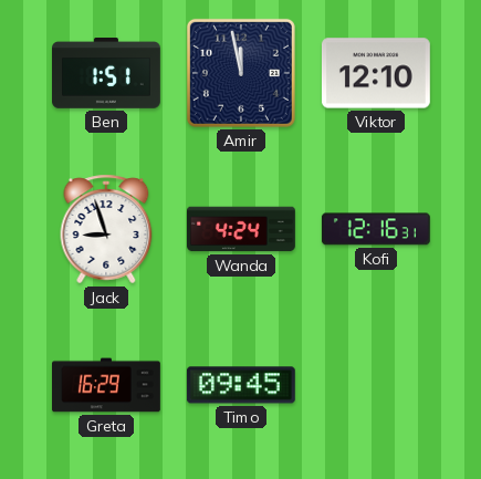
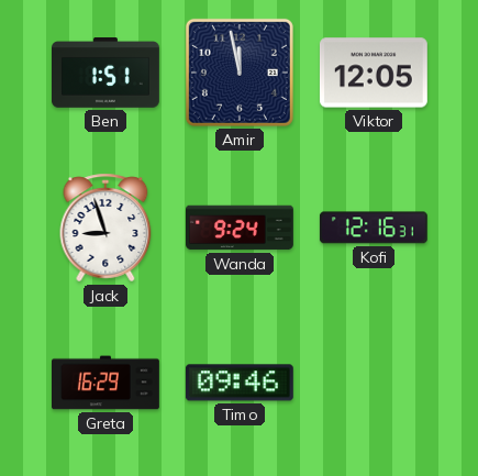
Viktor: 12:10 -> 12:05
Wanda: 4:24 -> 9:24
Timo: 09:45 -> 09:46
